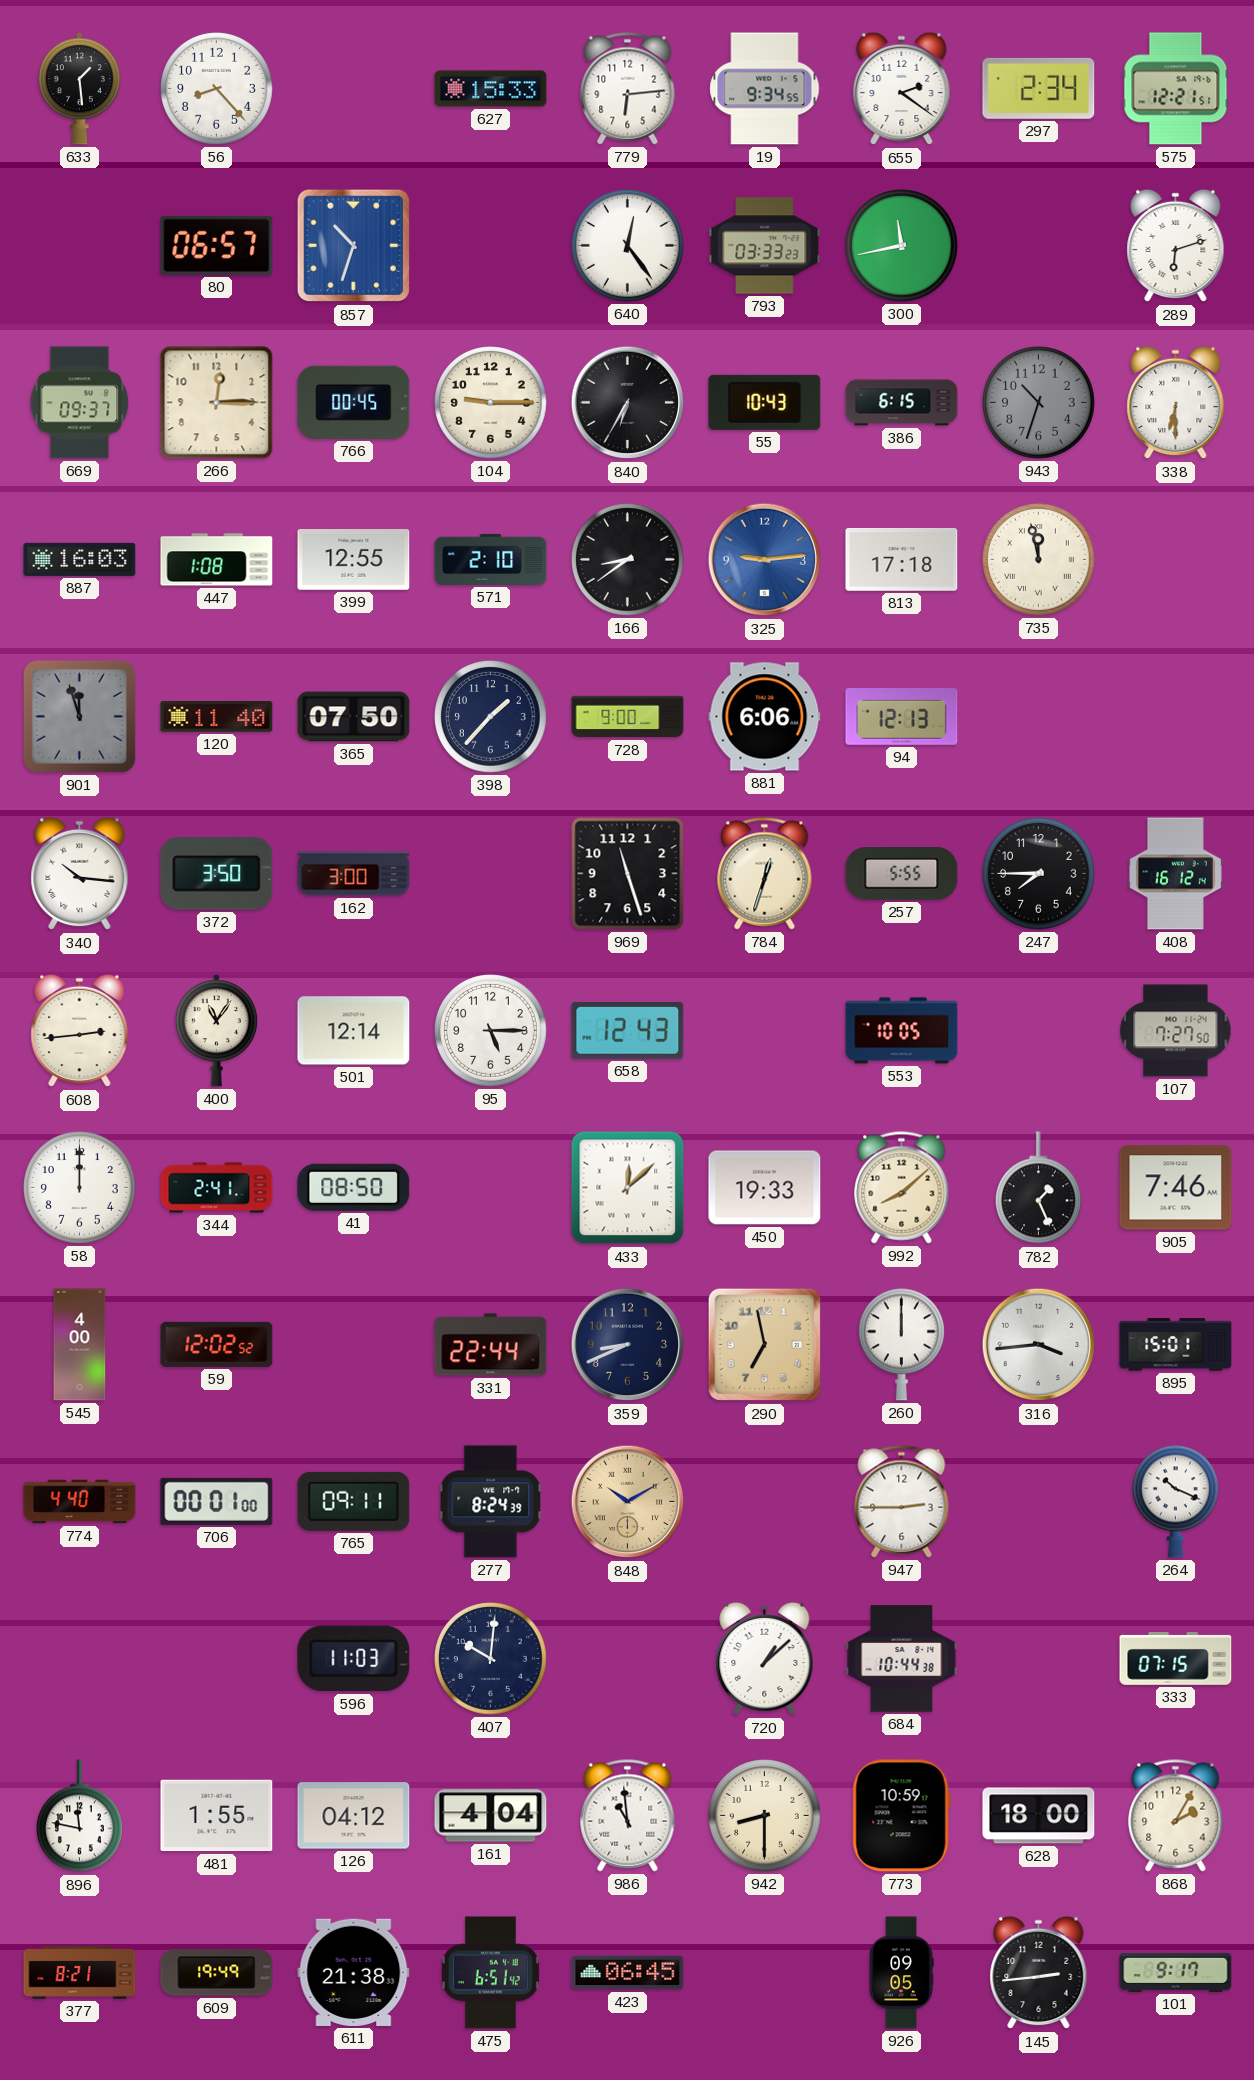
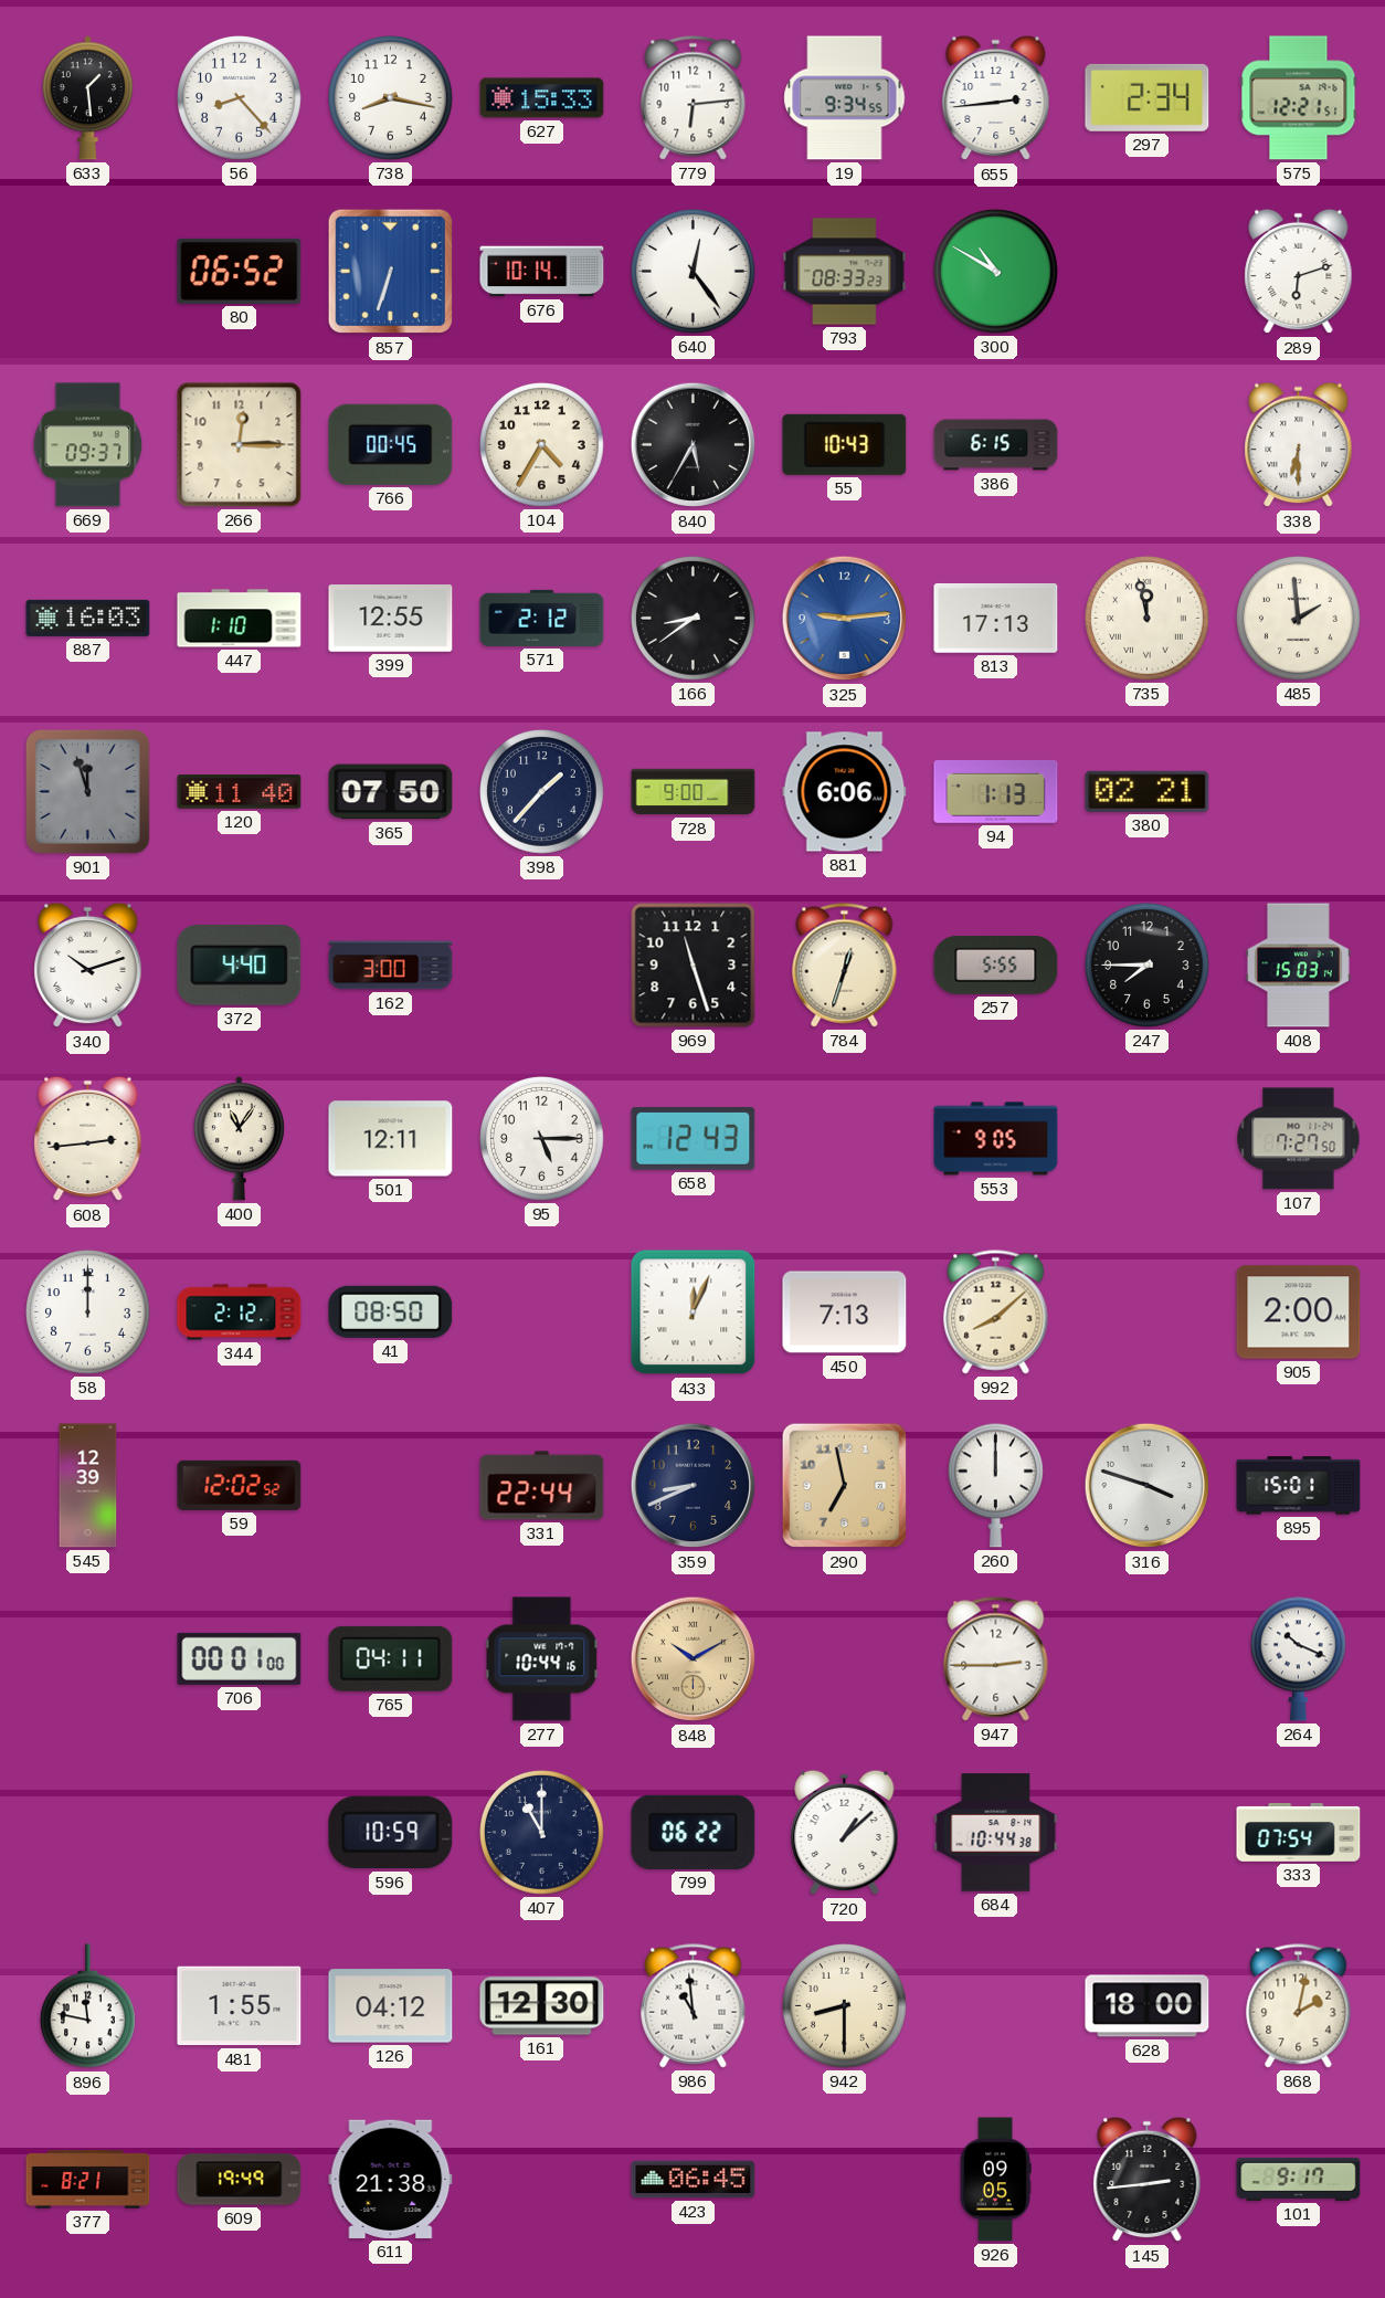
738: none -> 8:17
655: 2:21 -> 2:44
80: 06:57 -> 06:52
857: 10:33 -> 6:33
676: none -> 10:14
793: 03:33 -> 08:33
300: 11:43 -> 10:50
104: 9:15 -> 4:35
840: 6:35 -> 5:35
943: 10:33 -> none
447: 1:08 -> 1:10
571: 2:10 -> 2:12
813: 17:18 -> 17:13
485: none -> 1:59
94: 12:13 -> 1:13
380: none -> 02:21
340: 10:16 -> 10:12
372: 3:50 -> 4:40
408: 16:12 -> 15:03
501: 12:14 -> 12:11
553: 10:05 -> 9:05
344: 2:41 -> 2:12
433: 12:08 -> 12:04
450: 19:33 -> 7:13
782: 1:26 -> none
905: 7:46 -> 2:00
545: 4:00 -> 12:39
316: 3:44 -> 3:48
774: 4:40 -> none
765: 09:11 -> 04:11
277: 8:24 -> 10:44
596: 11:03 -> 10:59
407: 10:01 -> 11:00
799: none -> 06:22
333: 07:15 -> 07:54
161: 4:04 -> 12:30
773: 10:59 -> none
868: 2:05 -> 2:02
475: 6:51 -> none
